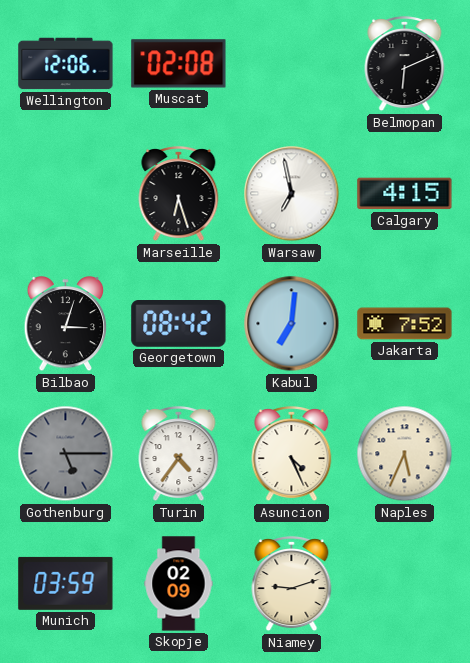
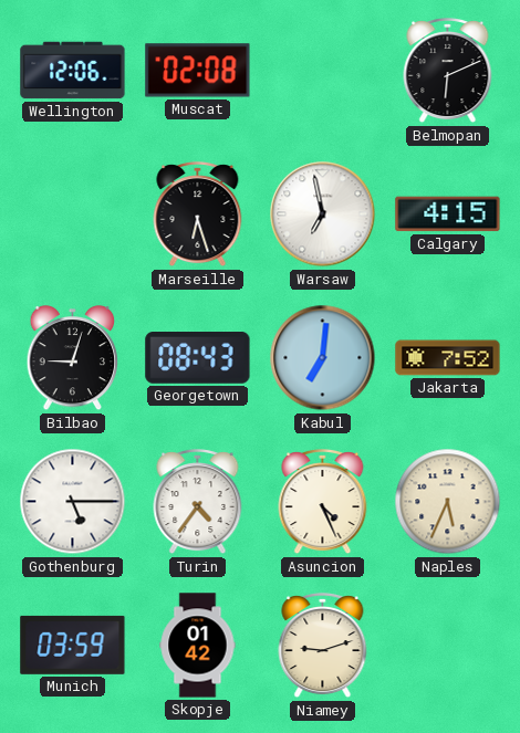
Bilbao: 3:03 -> 9:03
Georgetown: 08:42 -> 08:43
Gothenburg dial: grey -> white
Skopje: 02:09 -> 01:42
